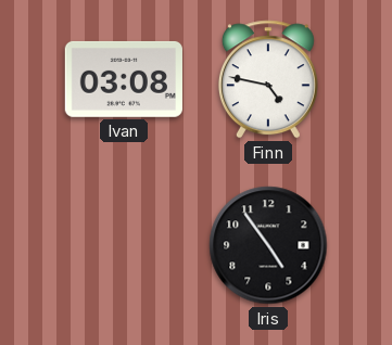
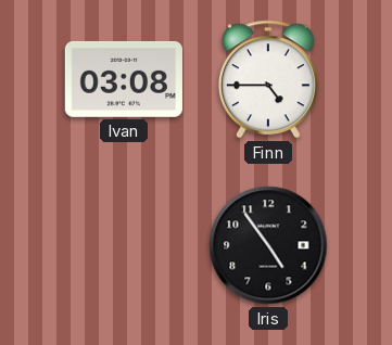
Finn: 4:47 -> 4:45
